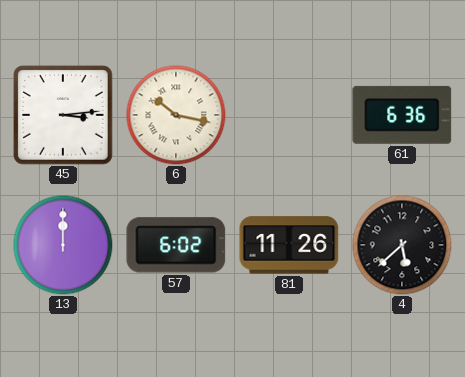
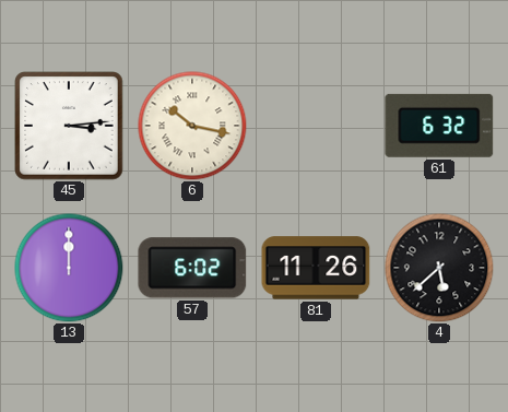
61: 6:36 -> 6:32
